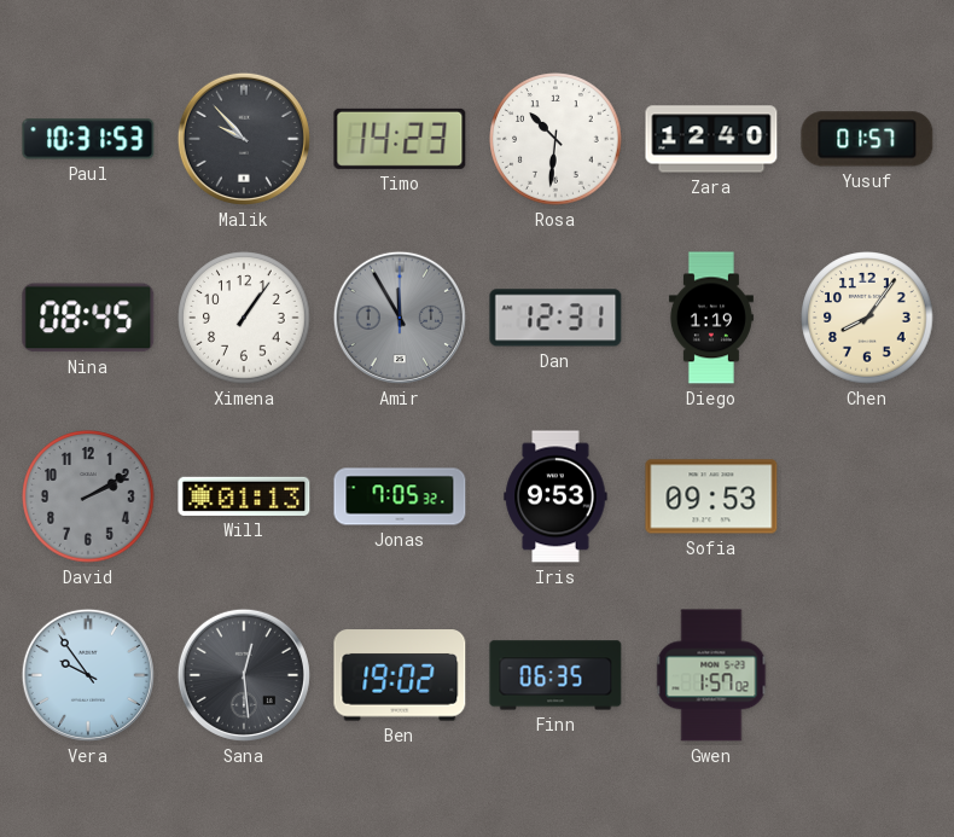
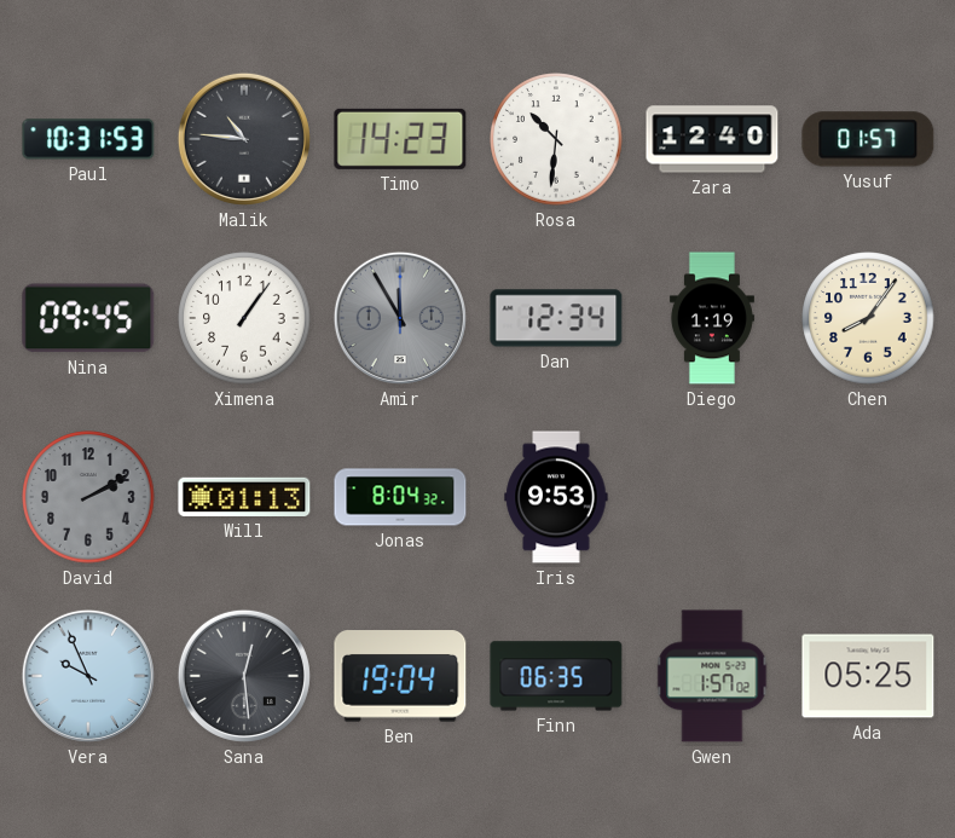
Malik: 9:53 -> 10:46
Nina: 08:45 -> 09:45
Dan: 12:31 -> 12:34
Jonas: 7:05 -> 8:04
Sofia: 09:53 -> none
Vera: 9:54 -> 9:56
Ben: 19:02 -> 19:04
Ada: none -> 05:25
